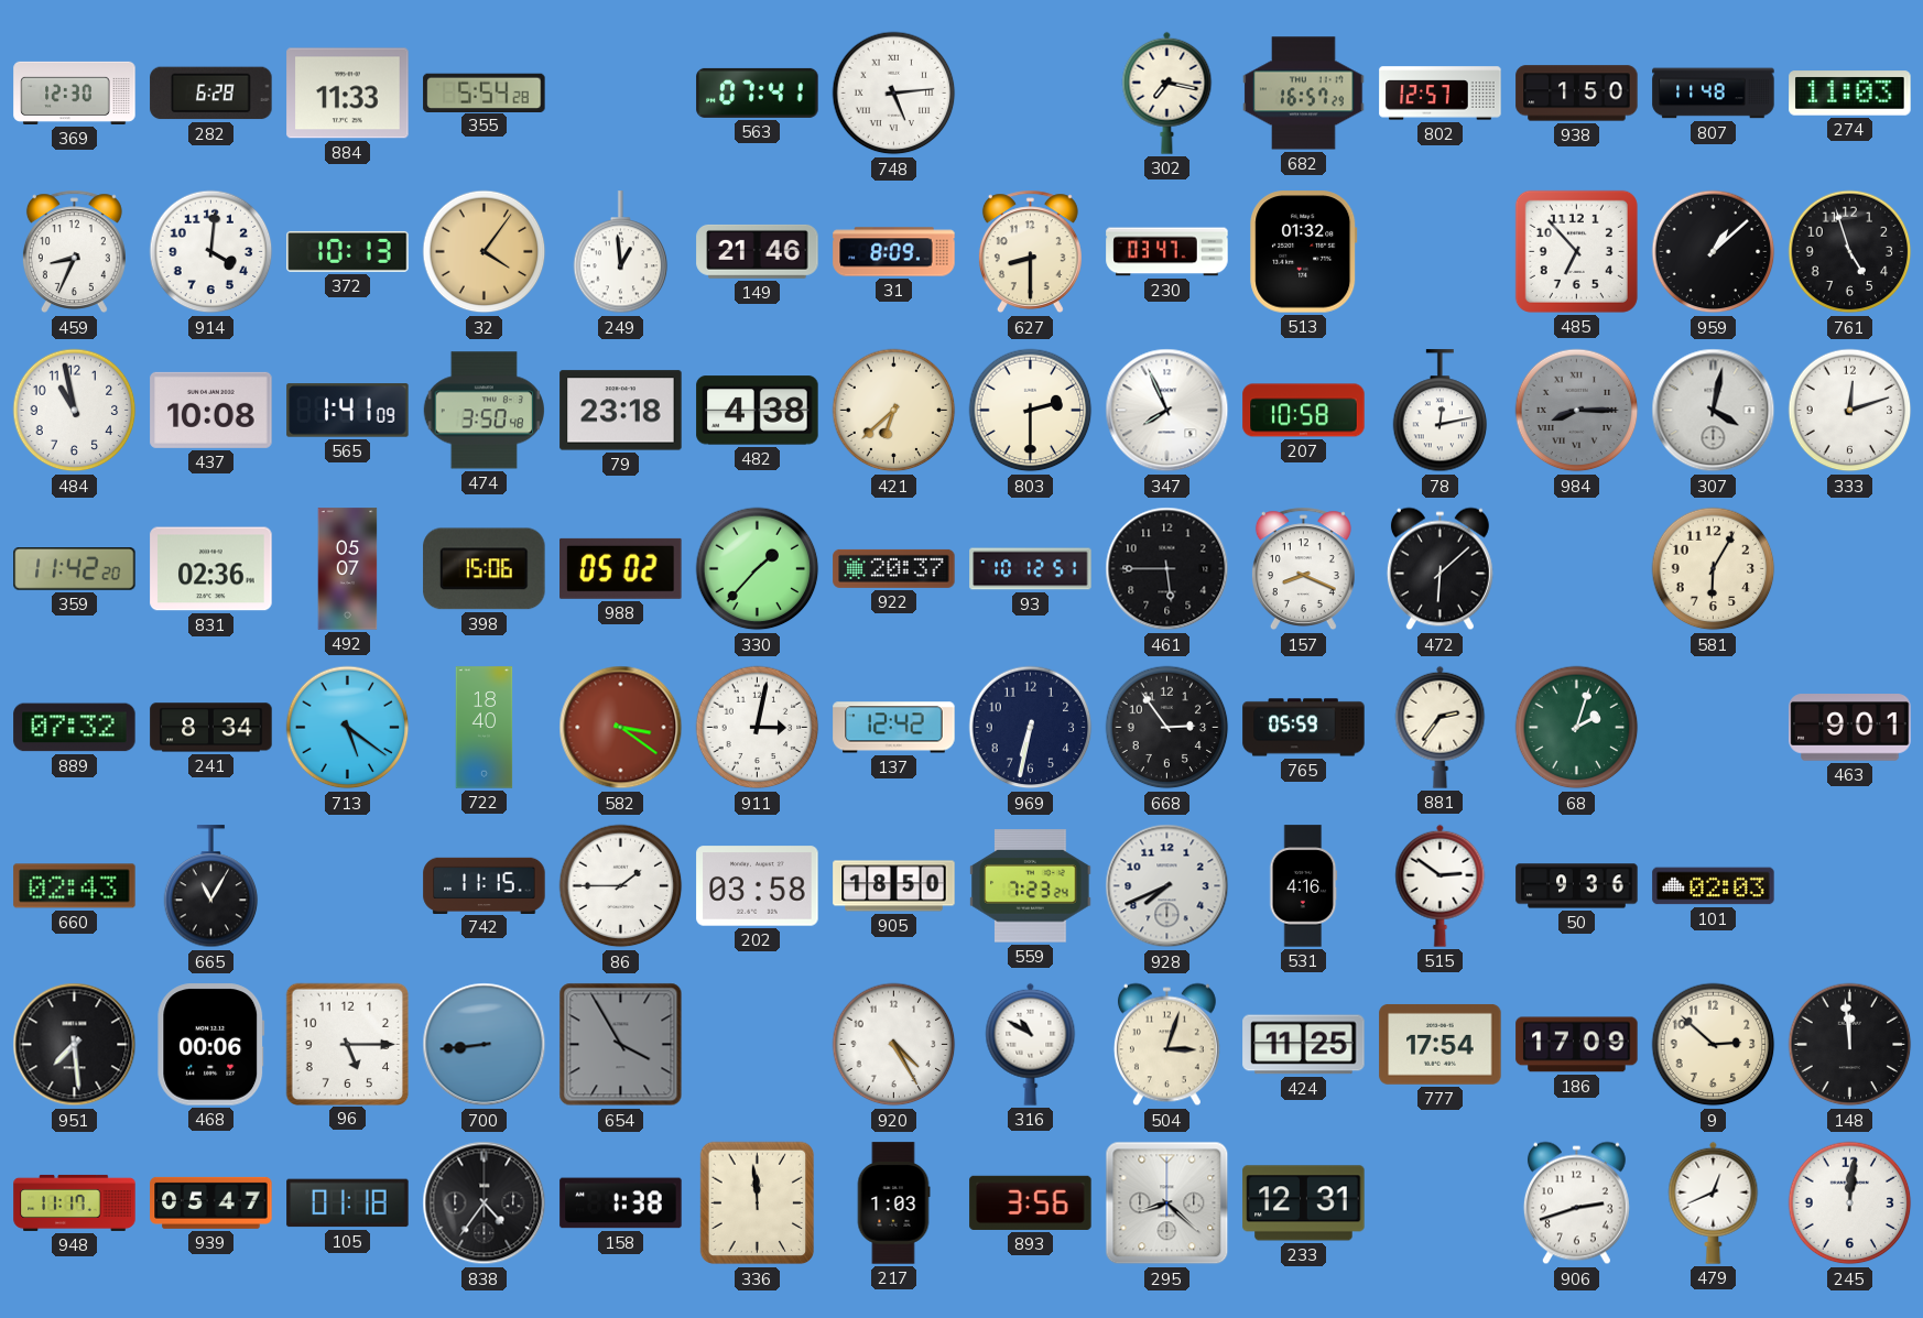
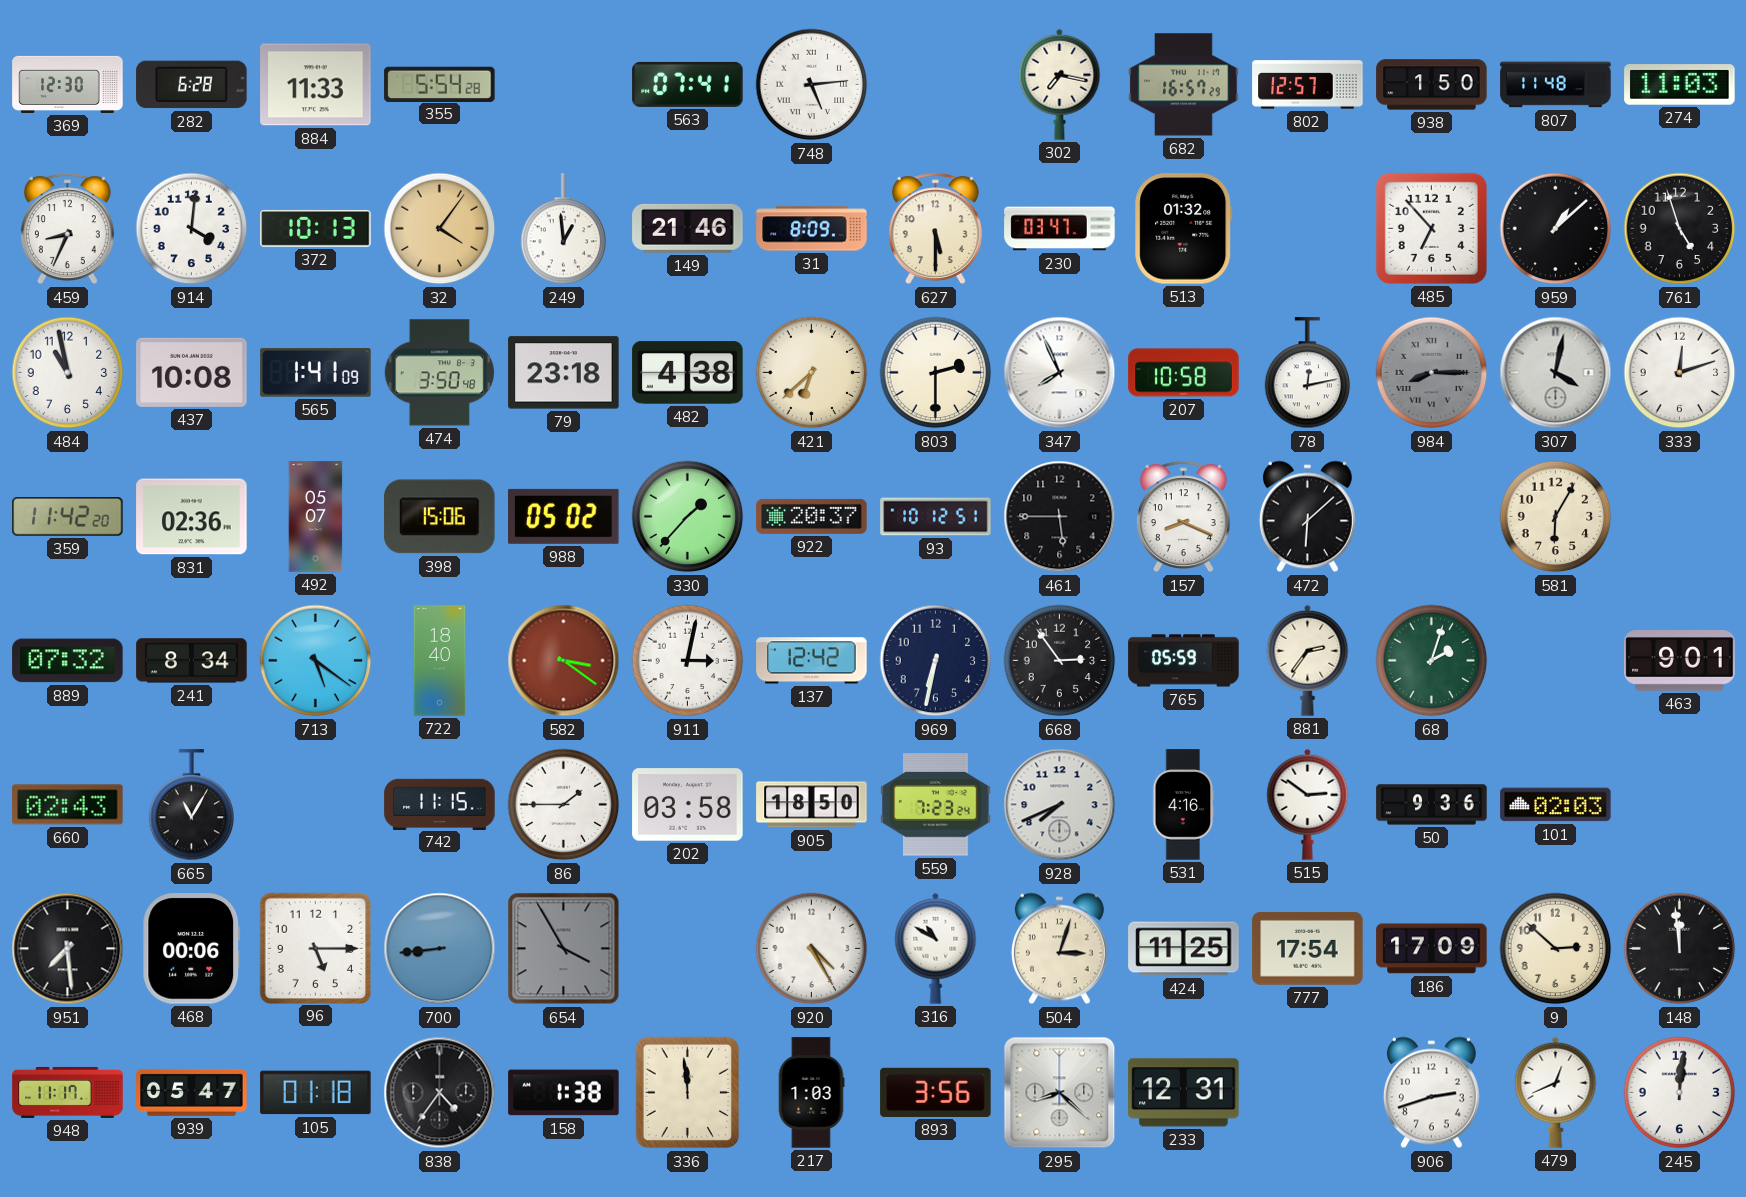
627: 8:30 -> 5:30
